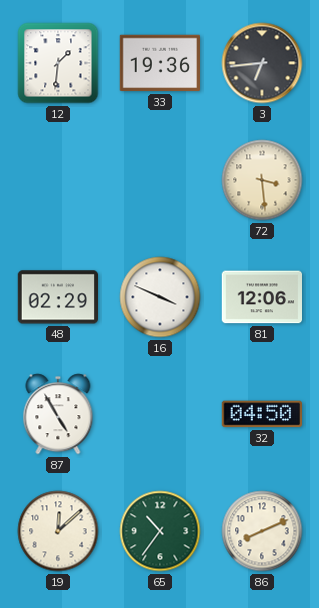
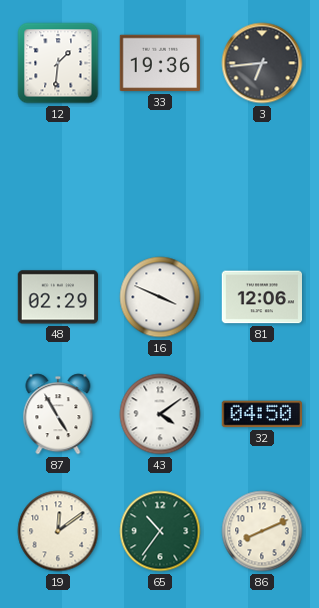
72: 3:29 -> none
43: none -> 4:09
19: 12:08 -> 12:09
